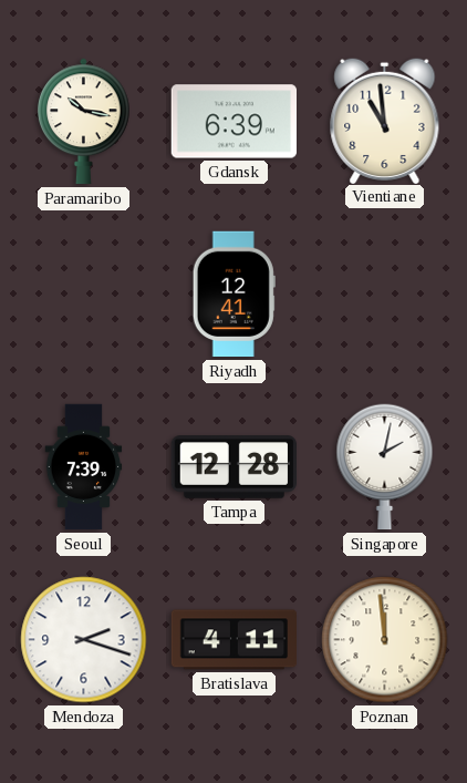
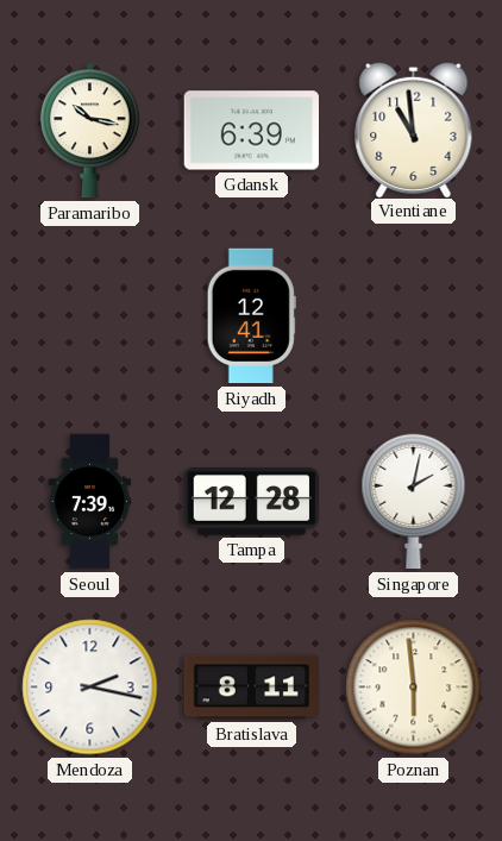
Mendoza: 2:18 -> 2:17
Bratislava: 4:11 -> 8:11
Poznan: 11:59 -> 5:59
